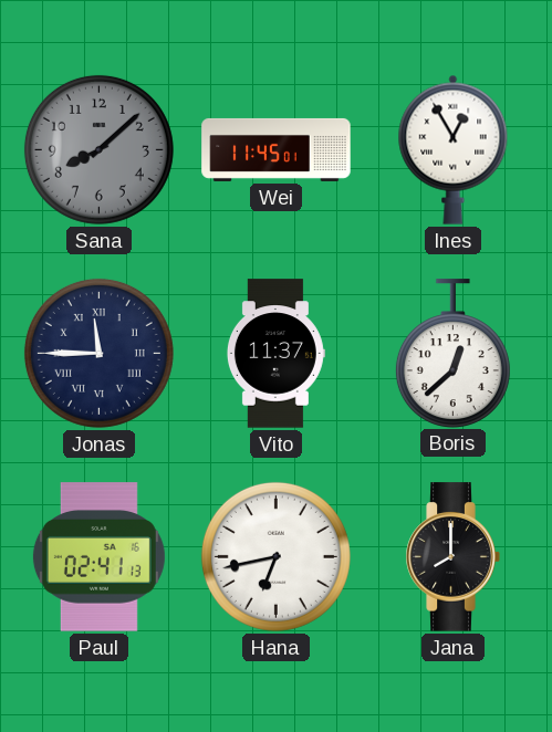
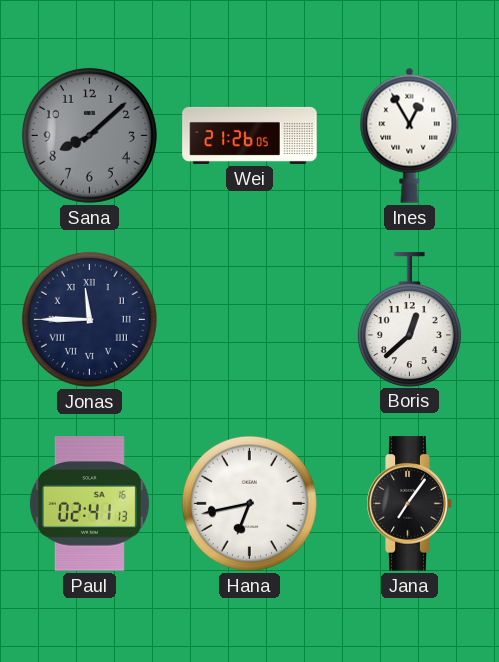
Wei: 11:45 -> 21:26
Vito: 11:37 -> none
Jana: 8:00 -> 7:06
